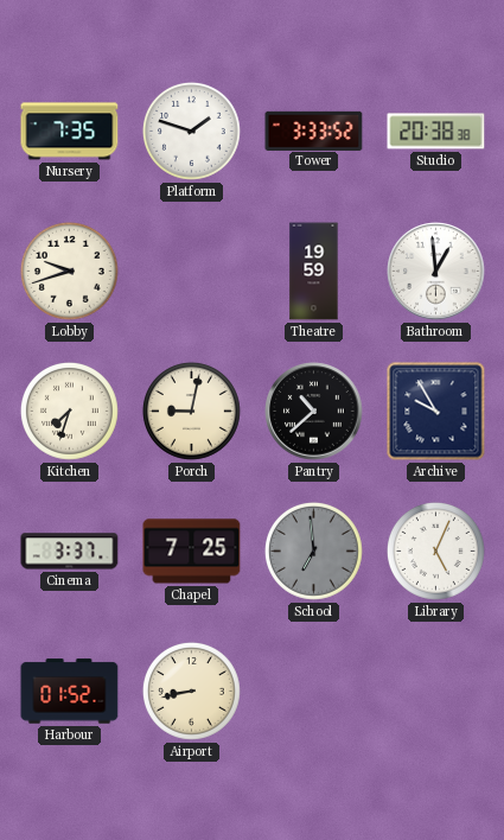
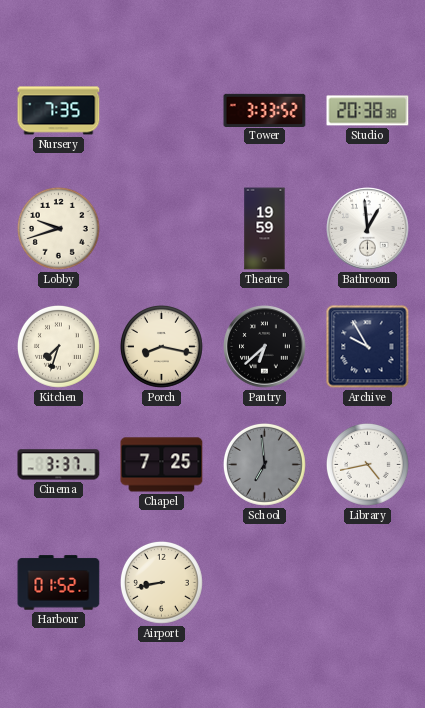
Platform: 1:48 -> none
Porch: 9:02 -> 8:17
Pantry: 10:38 -> 6:38
Library: 5:04 -> 4:43
